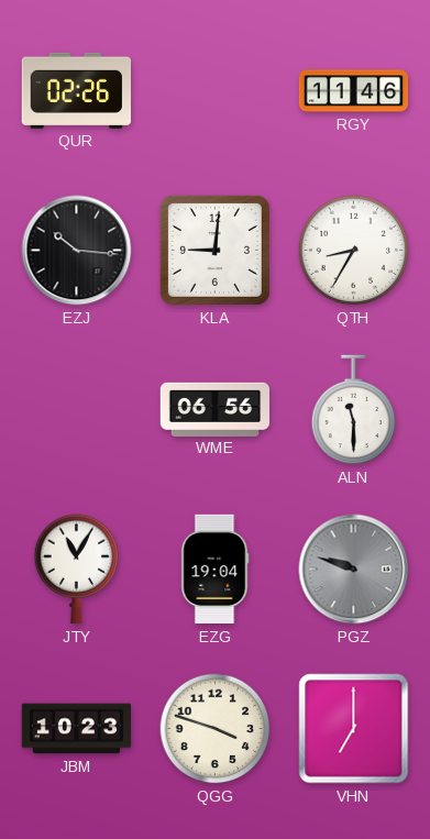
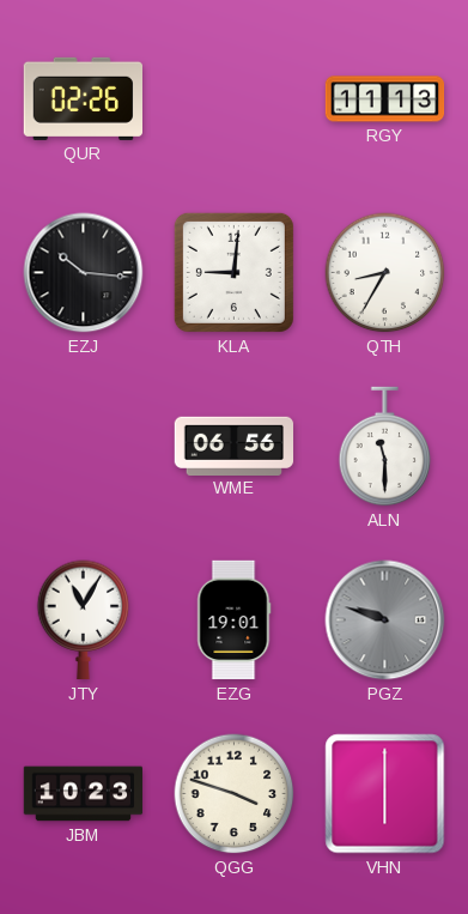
RGY: 11:46 -> 11:13
EZG: 19:04 -> 19:01
VHN: 7:00 -> 6:00
